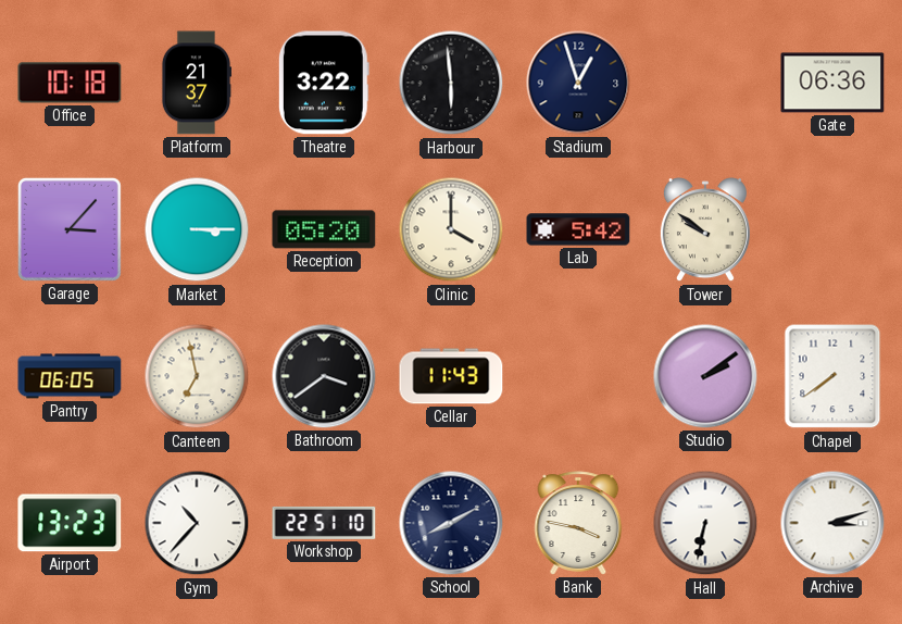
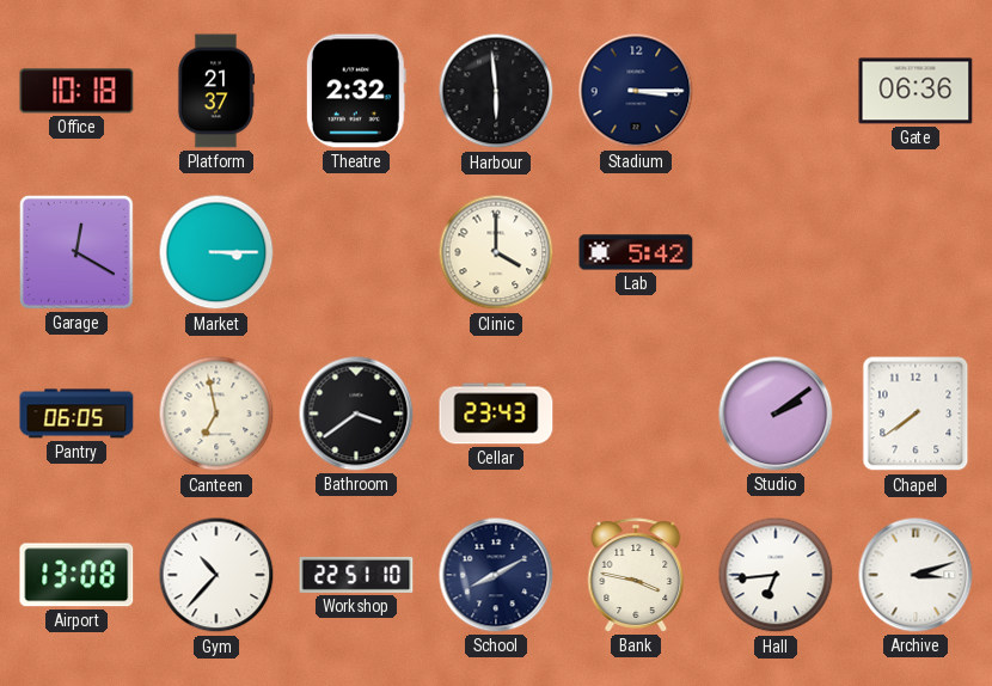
Theatre: 3:22 -> 2:32
Stadium: 12:57 -> 3:15
Garage: 3:07 -> 12:20
Reception: 05:20 -> none
Tower: 9:51 -> none
Cellar: 11:43 -> 23:43
Airport: 13:23 -> 13:08
Hall: 6:32 -> 6:44
